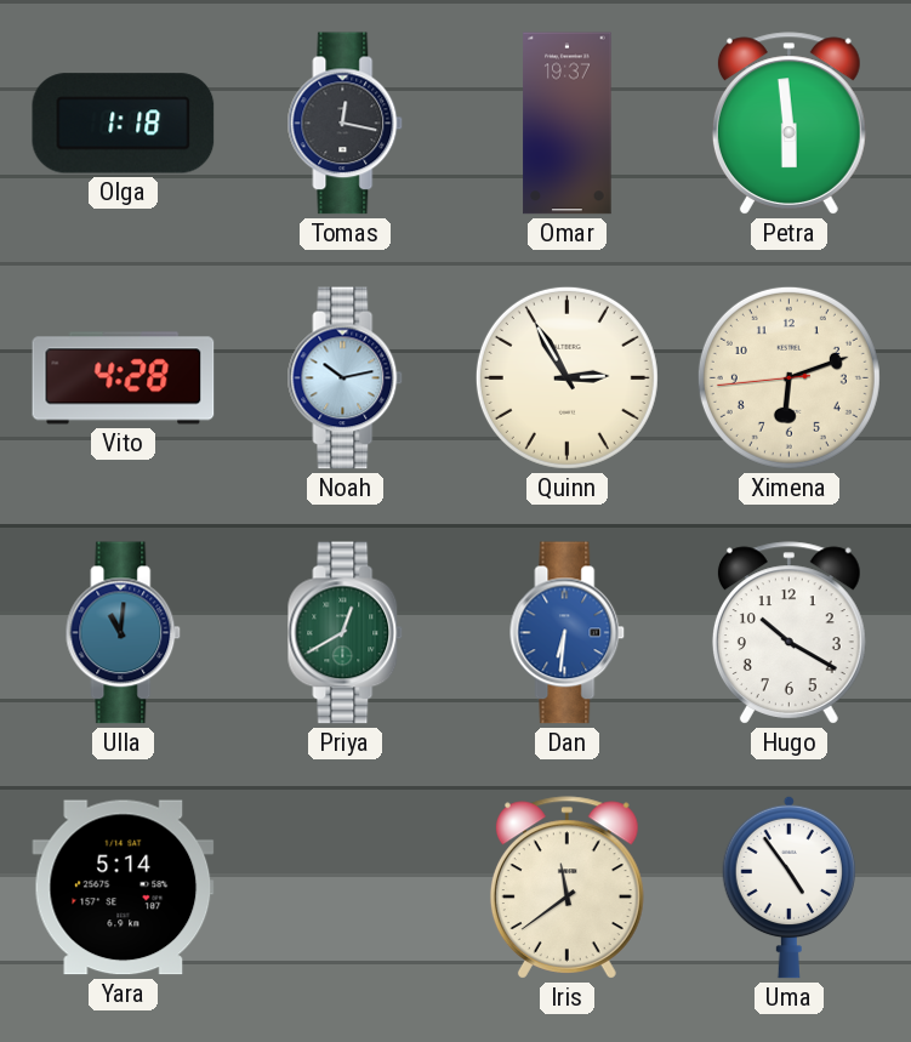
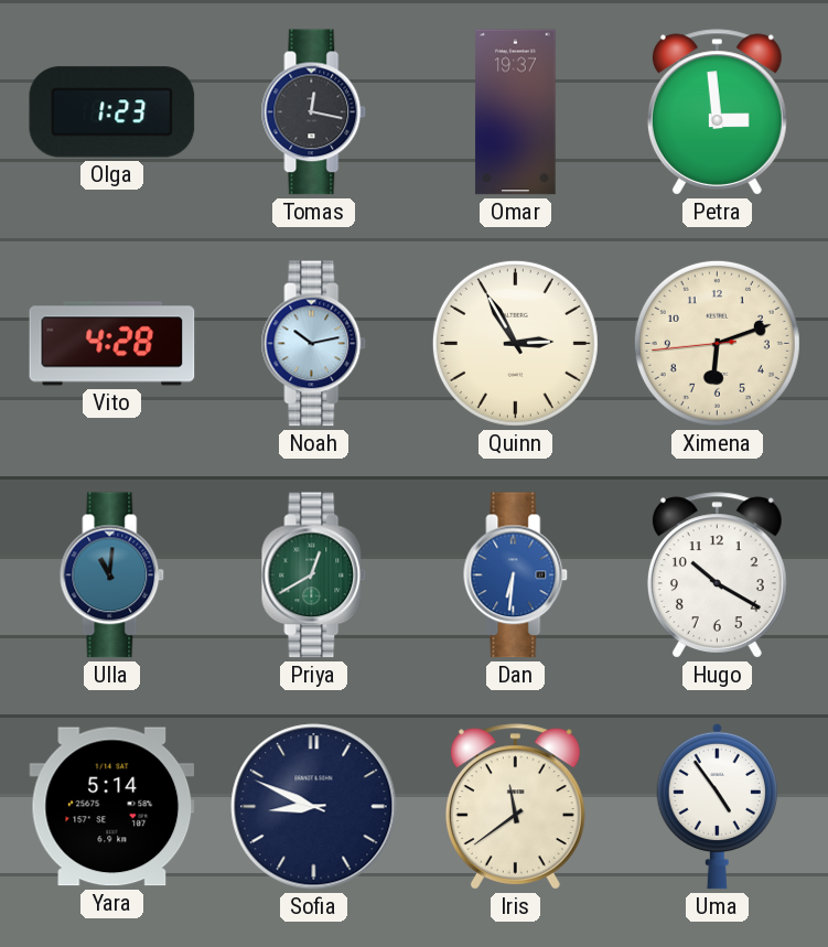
Olga: 1:18 -> 1:23
Petra: 5:59 -> 2:59
Sofia: none -> 8:49
